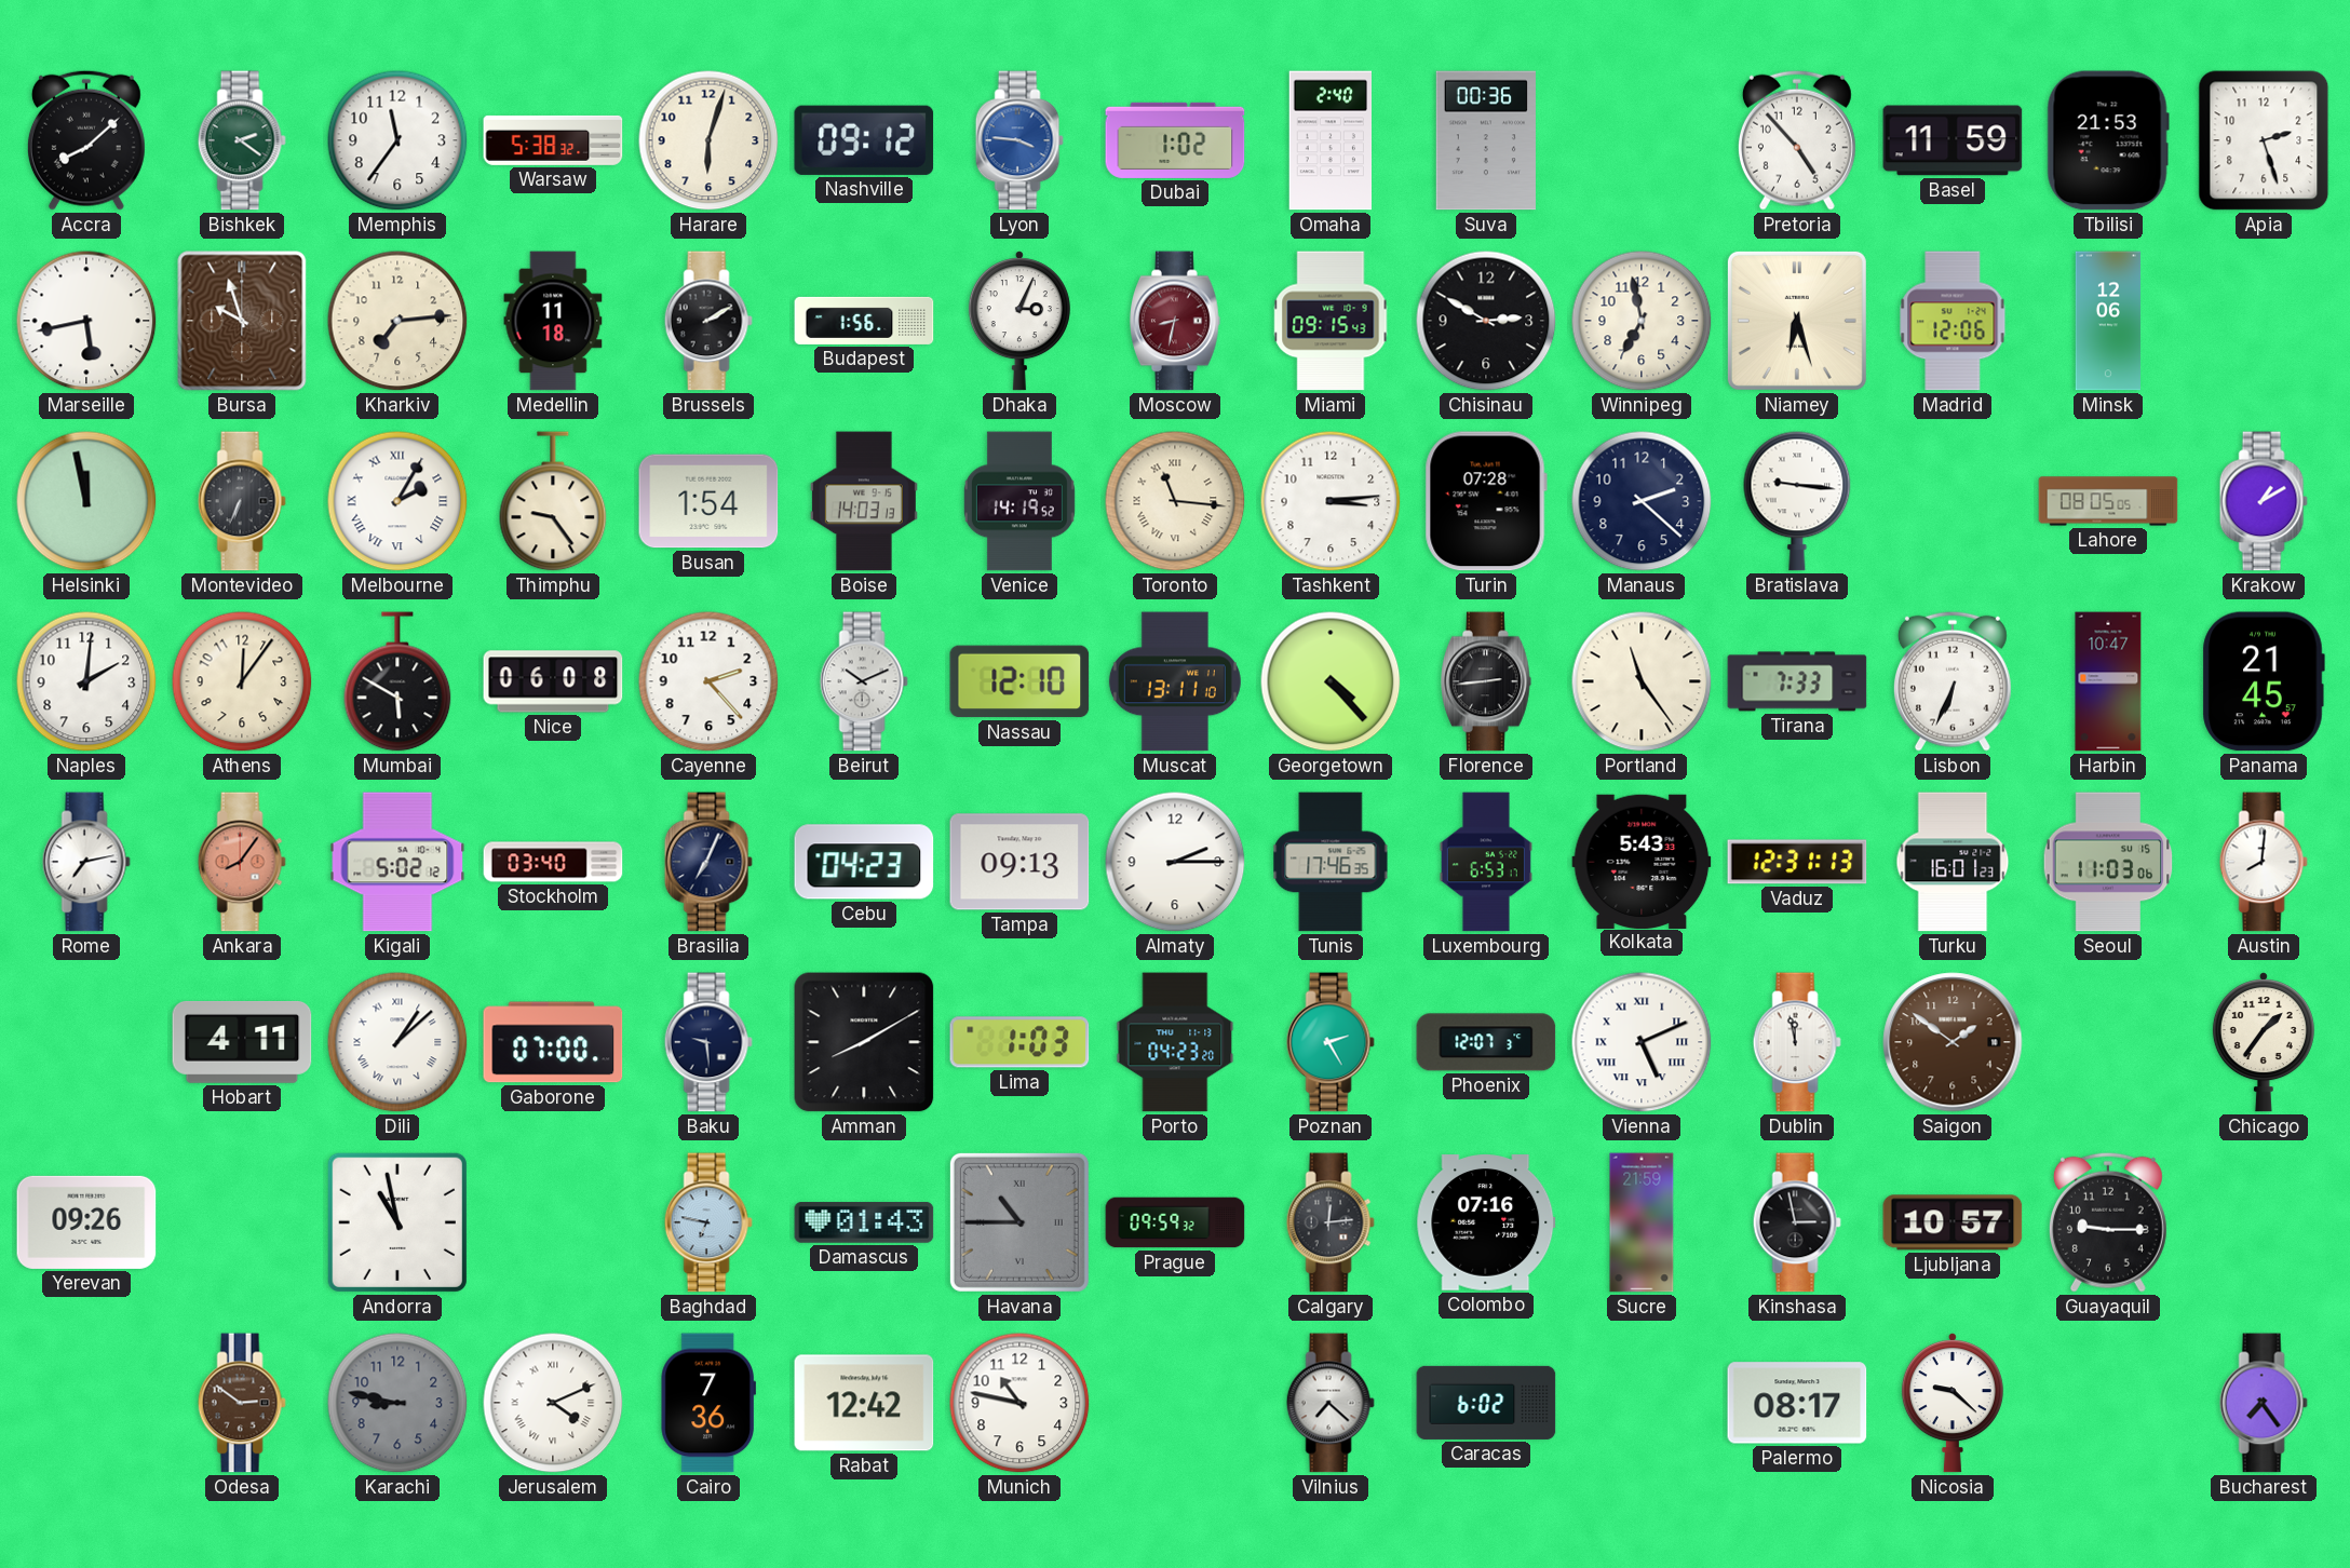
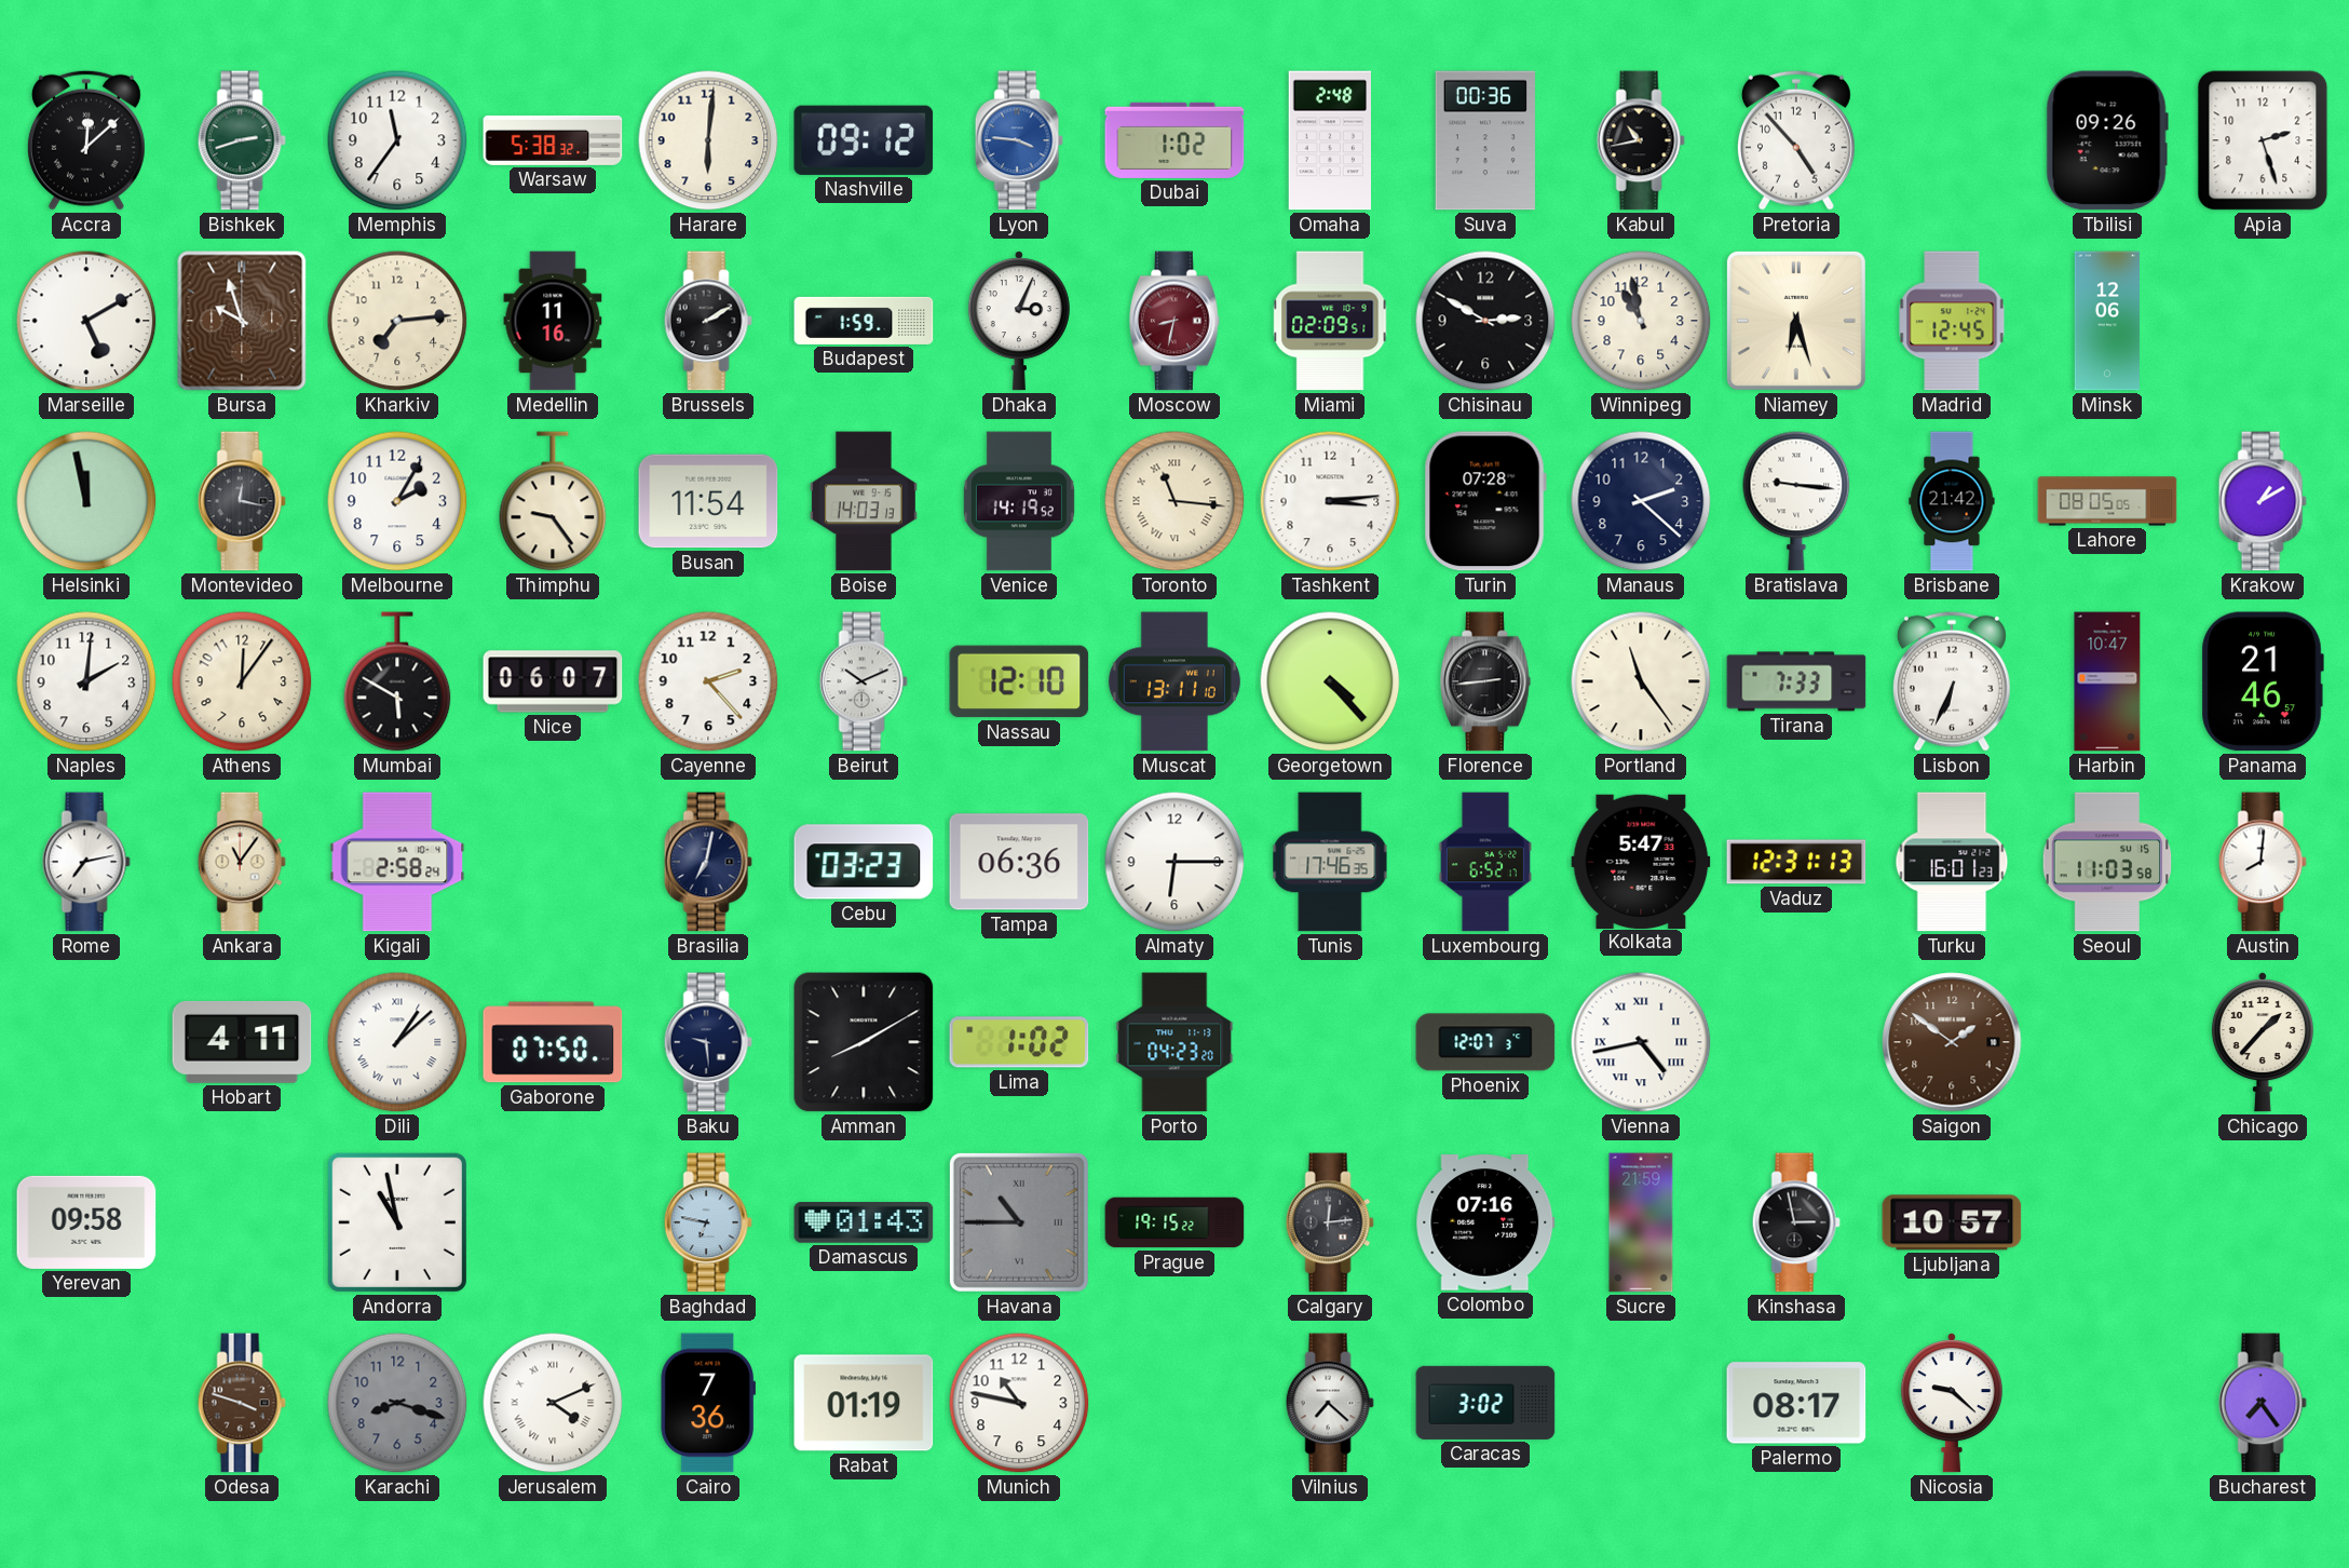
Accra: 8:08 -> 12:08
Bishkek: 2:21 -> 2:42
Harare: 6:03 -> 6:01
Omaha: 2:40 -> 2:48
Kabul: none -> 10:43
Basel: 11:59 -> none
Tbilisi: 21:53 -> 09:26
Marseille: 5:43 -> 5:10
Medellin: 11:18 -> 11:16
Budapest: 1:56 -> 1:59
Miami: 09:15 -> 02:09
Winnipeg: 6:58 -> 10:58
Madrid: 12:06 -> 12:45
Montevideo: 6:34 -> 12:17
Melbourne numerals: Roman -> Arabic
Busan: 1:54 -> 11:54
Brisbane: none -> 21:42
Nice: 06:08 -> 06:07
Panama: 21:45 -> 21:46
Ankara: 8:06 -> 11:06
Ankara dial: salmon -> cream
Kigali: 5:02 -> 2:58
Stockholm: 03:40 -> none
Brasilia: 7:04 -> 7:02
Cebu: 04:23 -> 03:23
Tampa: 09:13 -> 06:36
Almaty: 2:15 -> 6:15
Luxembourg: 6:53 -> 6:52
Kolkata: 5:43 -> 5:47
Seoul: 11:03:06 -> 11:03:58
Gaborone: 07:00 -> 07:50
Lima: 1:03 -> 1:02
Poznan: 2:25 -> none
Vienna: 5:11 -> 4:43
Dublin: 11:58 -> none
Chicago: 1:36 -> 1:37
Yerevan: 09:26 -> 09:58
Prague: 09:59 -> 19:15
Guayaquil: 9:15 -> none
Odesa: 2:51 -> 3:48
Karachi: 8:47 -> 8:18
Rabat: 12:42 -> 01:19
Caracas: 6:02 -> 3:02
